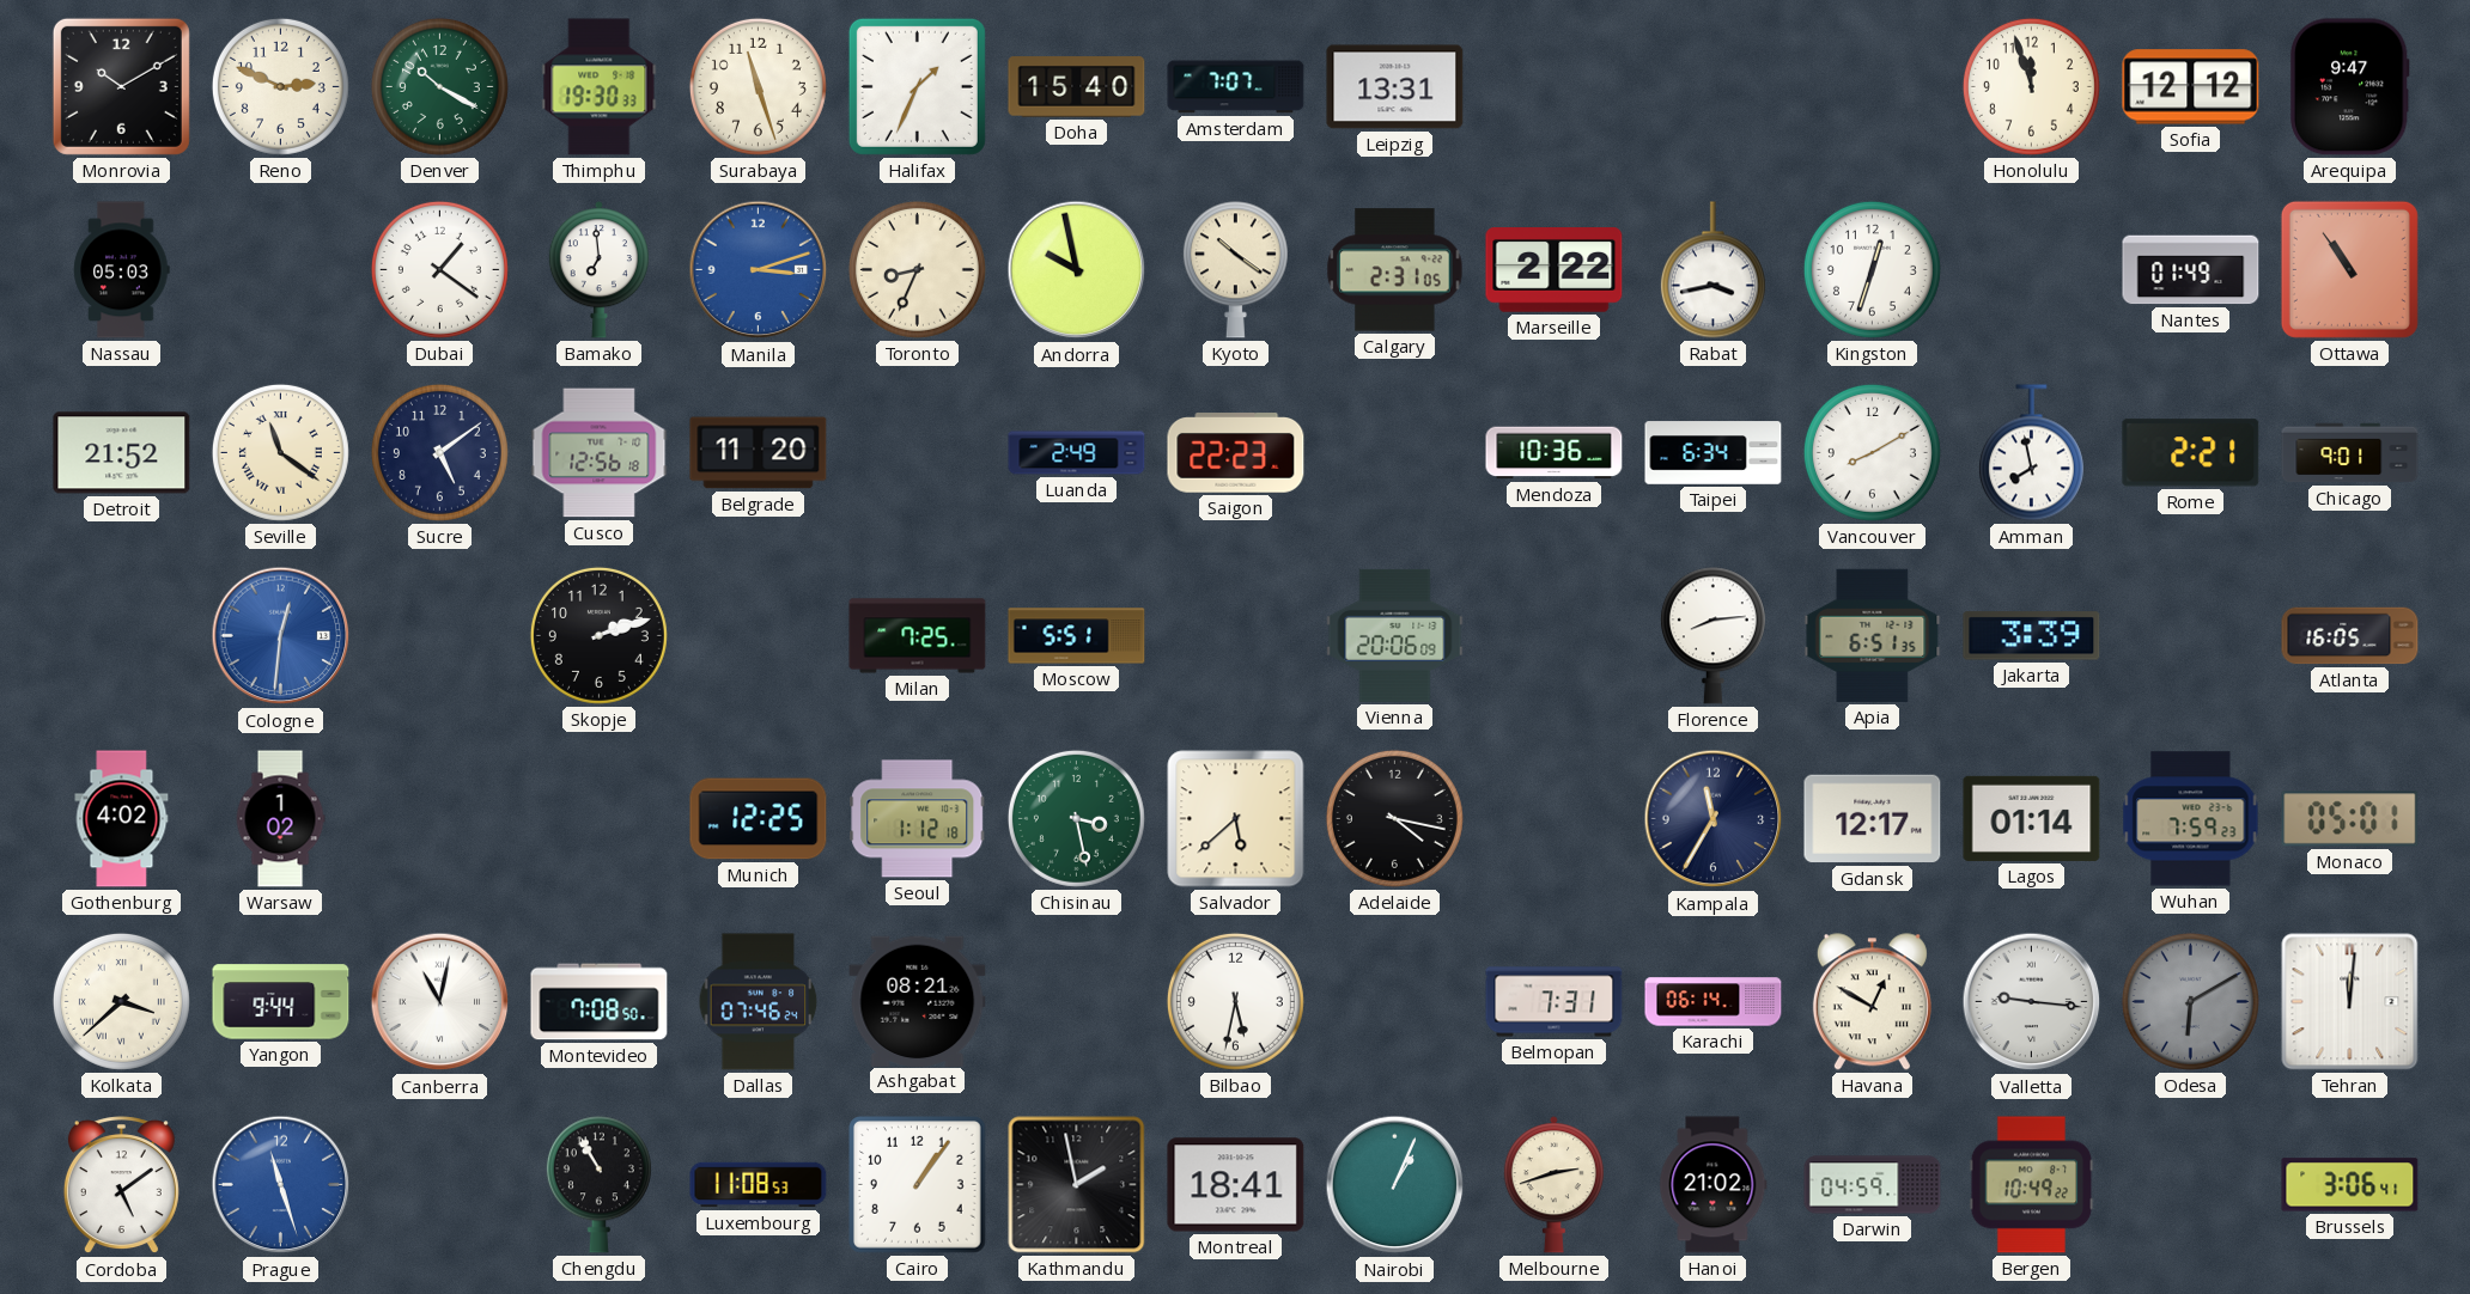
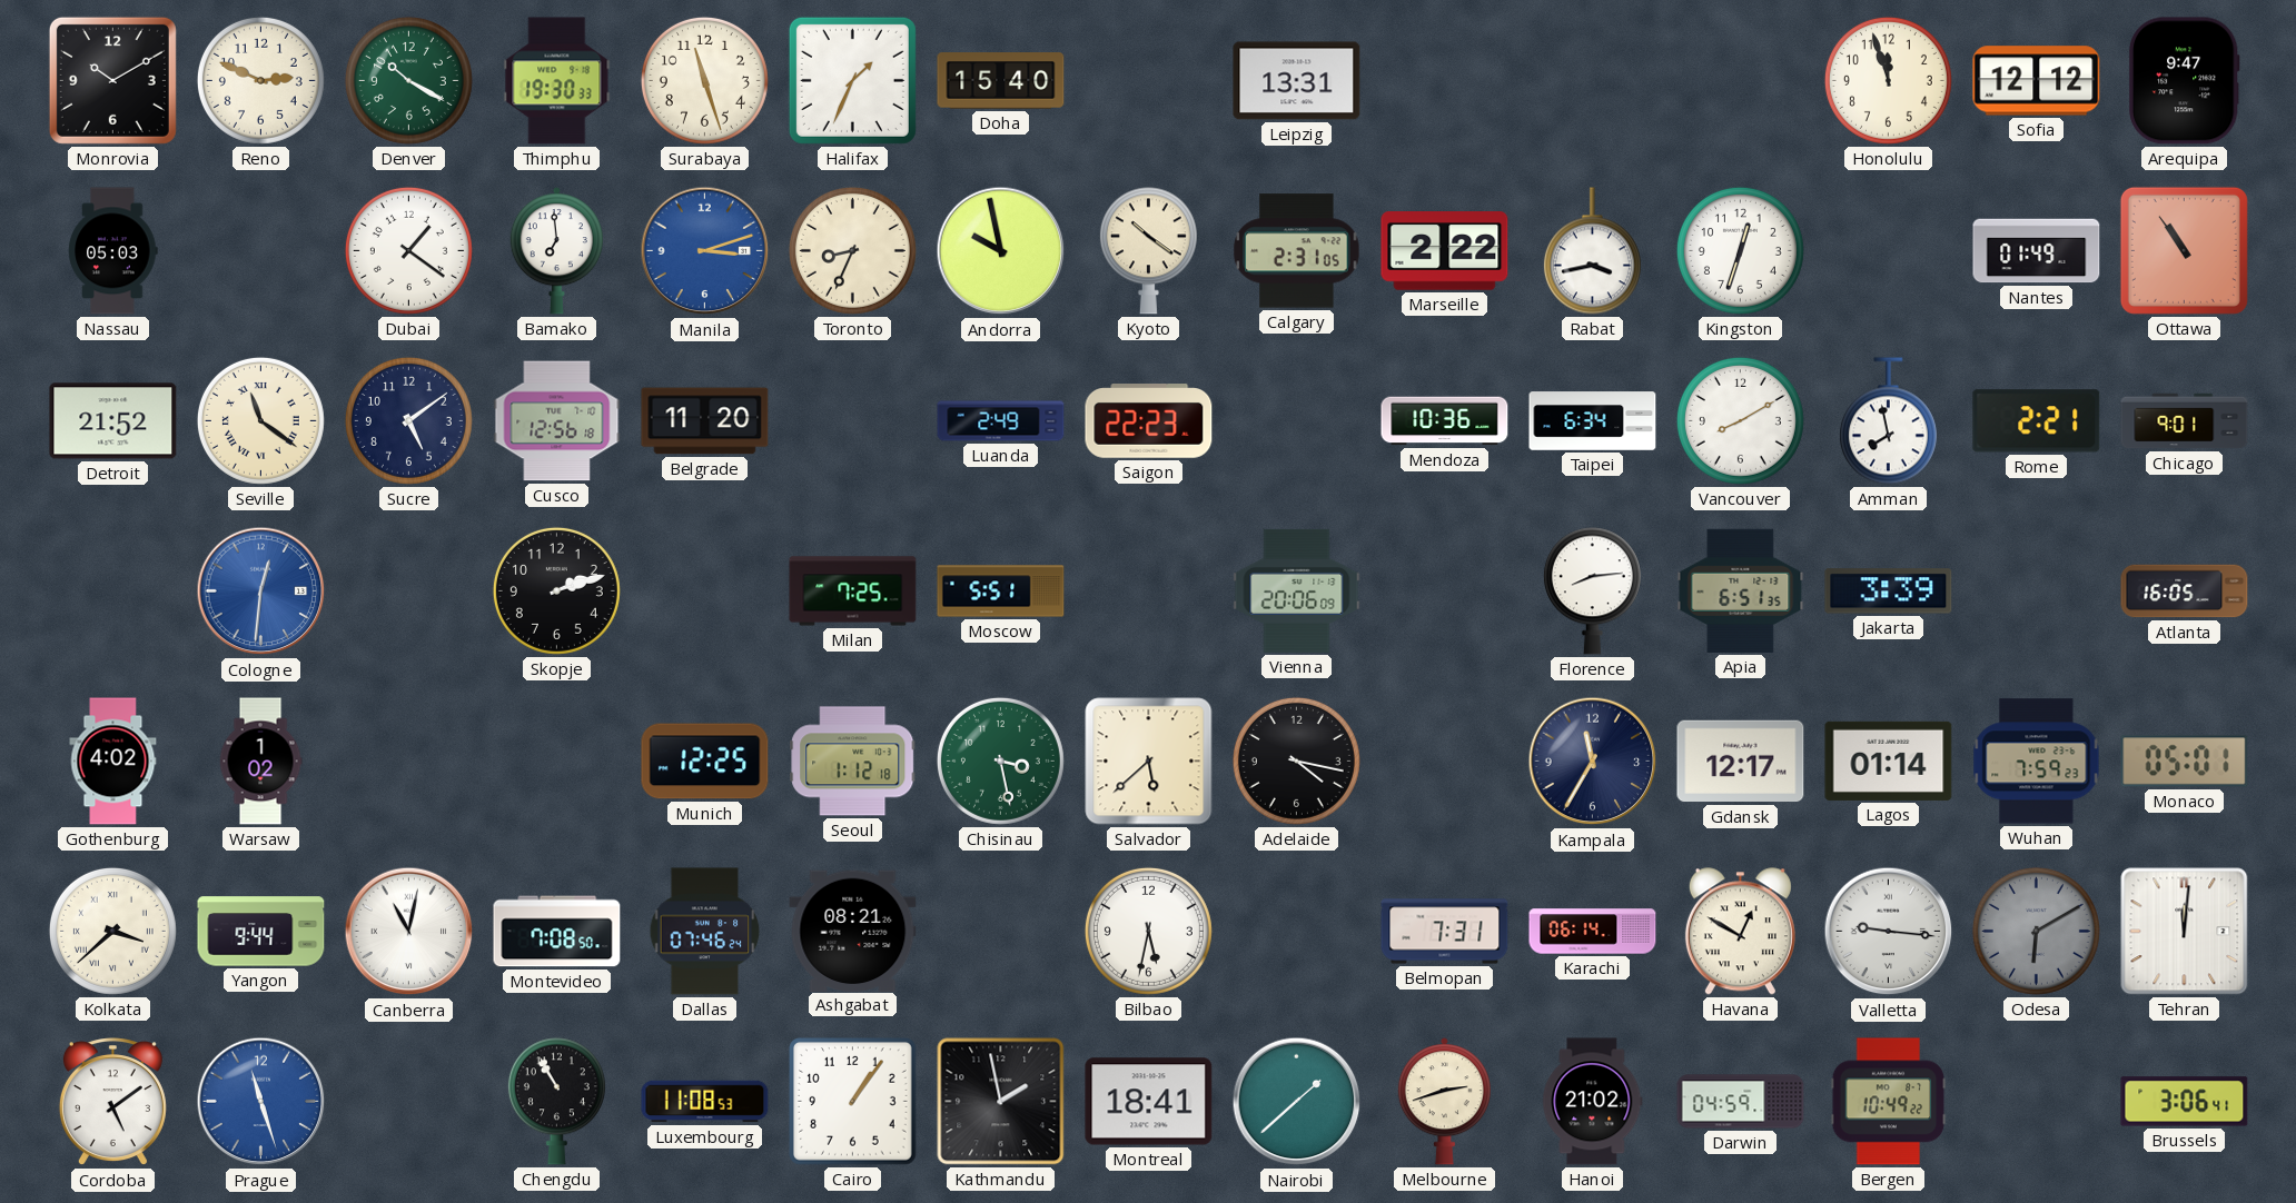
Amsterdam: 7:07 -> none
Nairobi: 1:04 -> 1:38
